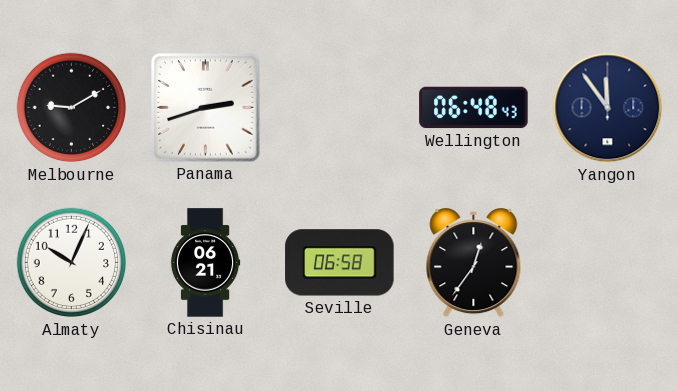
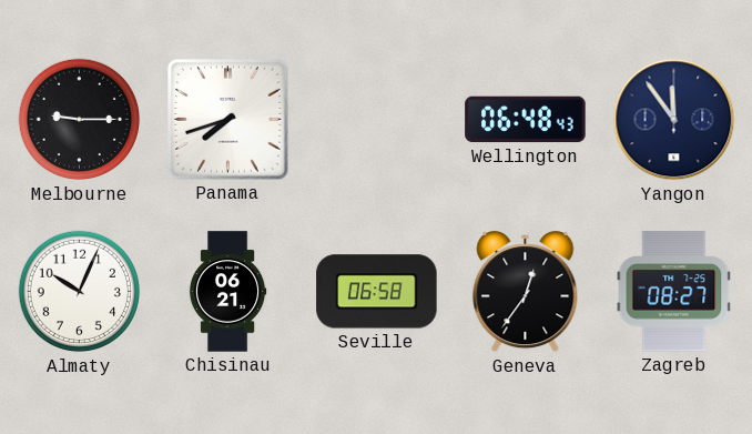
Melbourne: 9:10 -> 9:15
Panama: 2:42 -> 7:42
Zagreb: none -> 08:27
